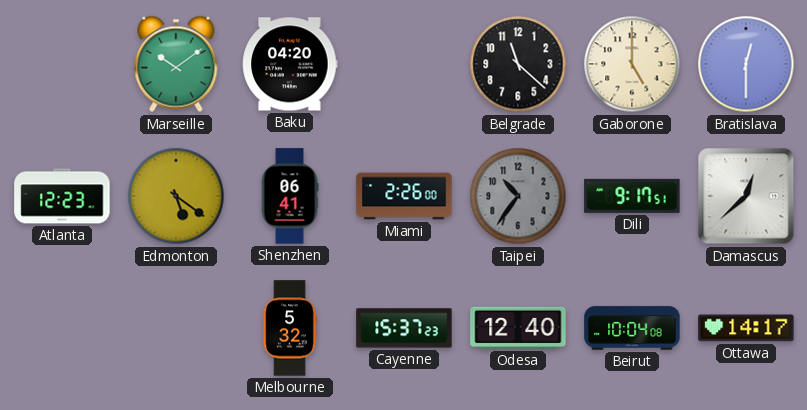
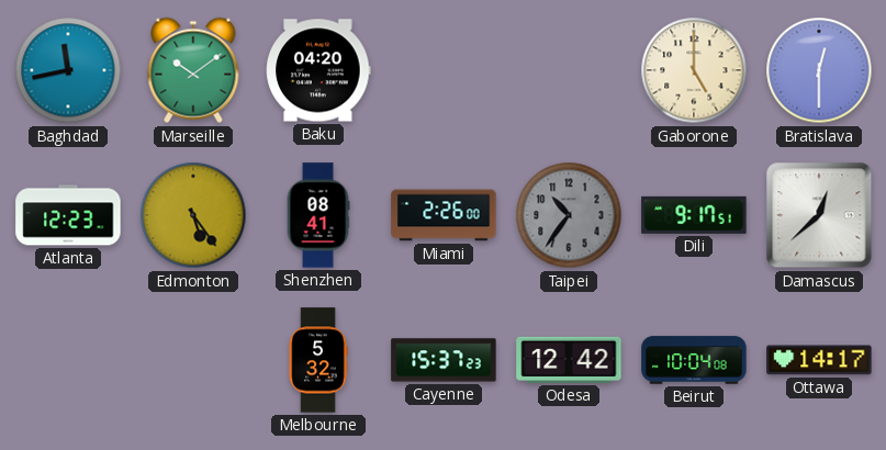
Baghdad: none -> 11:43
Belgrade: 11:22 -> none
Edmonton: 5:21 -> 5:24
Shenzhen: 06:41 -> 08:41
Odesa: 12:40 -> 12:42
